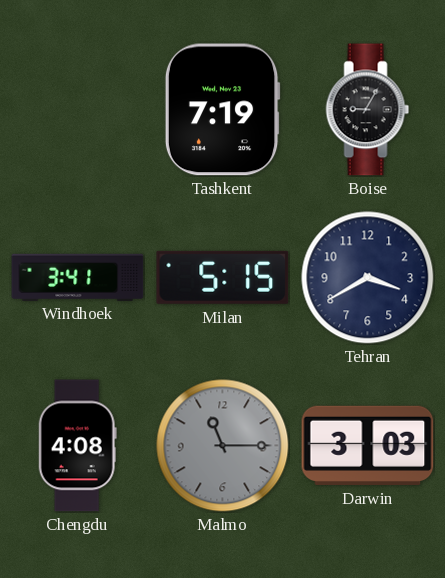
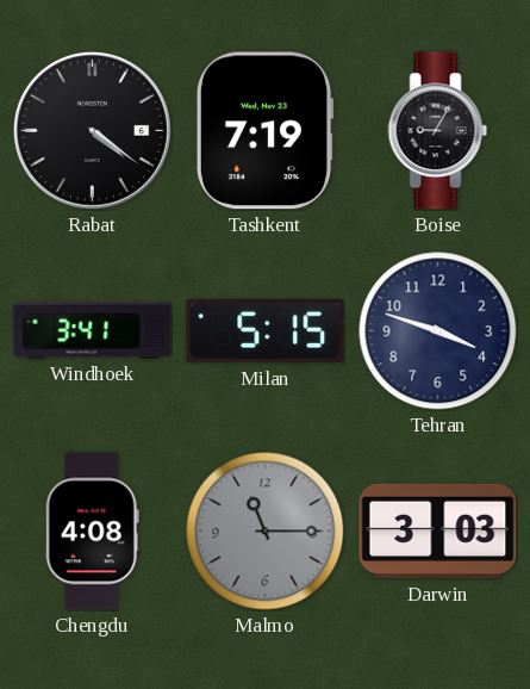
Rabat: none -> 4:21
Tehran: 3:40 -> 3:48
